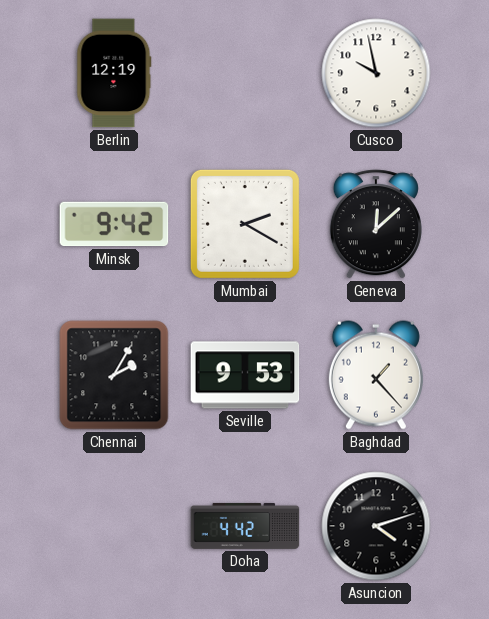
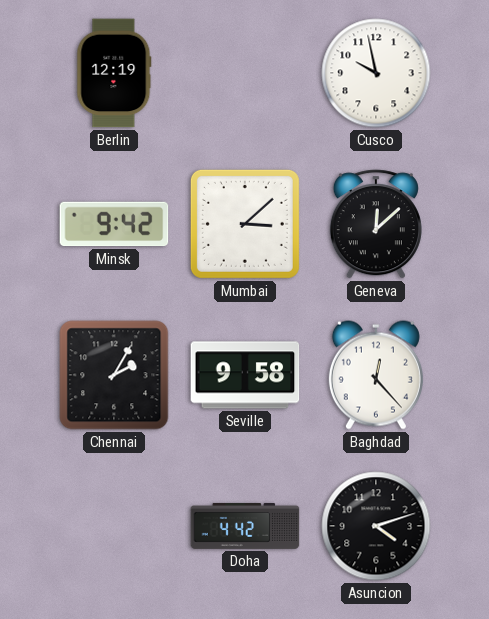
Mumbai: 2:20 -> 3:08
Seville: 9:53 -> 9:58
Baghdad: 1:23 -> 12:23
